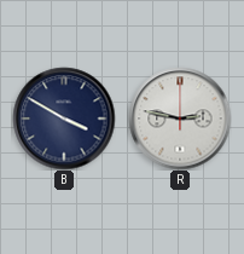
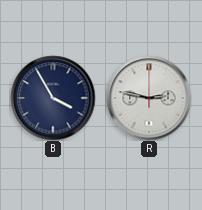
B: 3:50 -> 3:55
